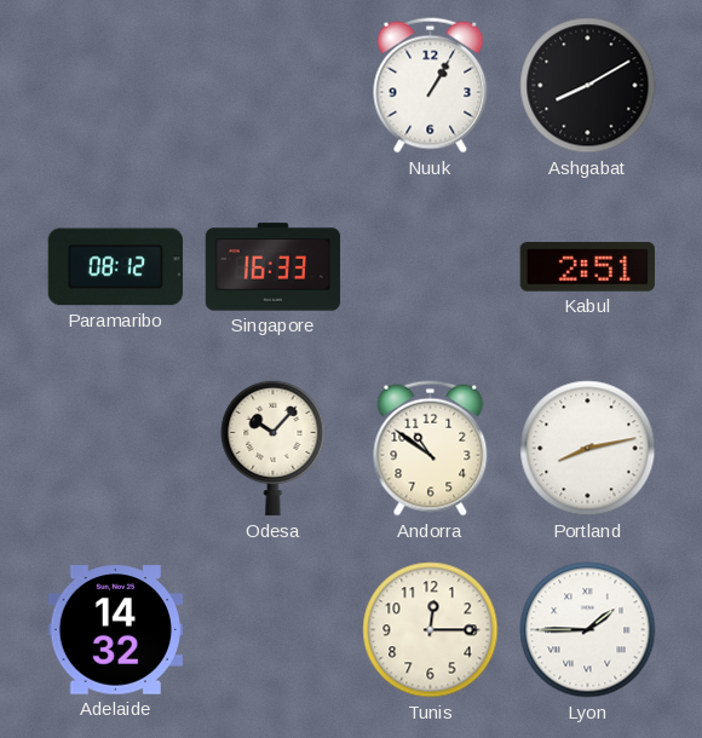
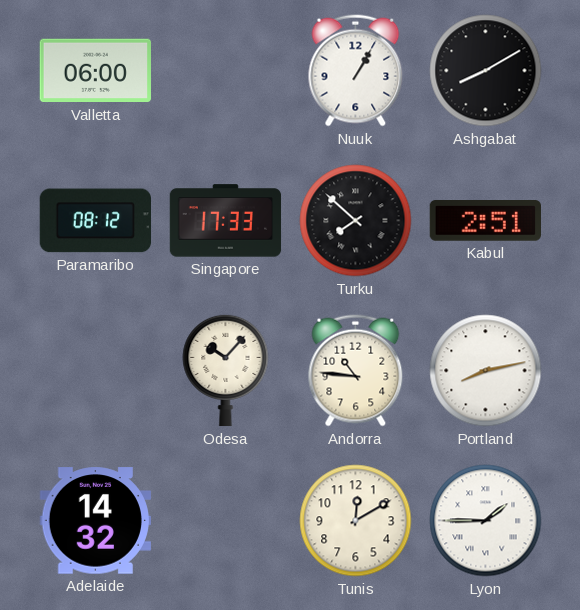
Valletta: none -> 06:00
Singapore: 16:33 -> 17:33
Turku: none -> 7:52
Andorra: 10:51 -> 10:46
Tunis: 12:15 -> 12:10
